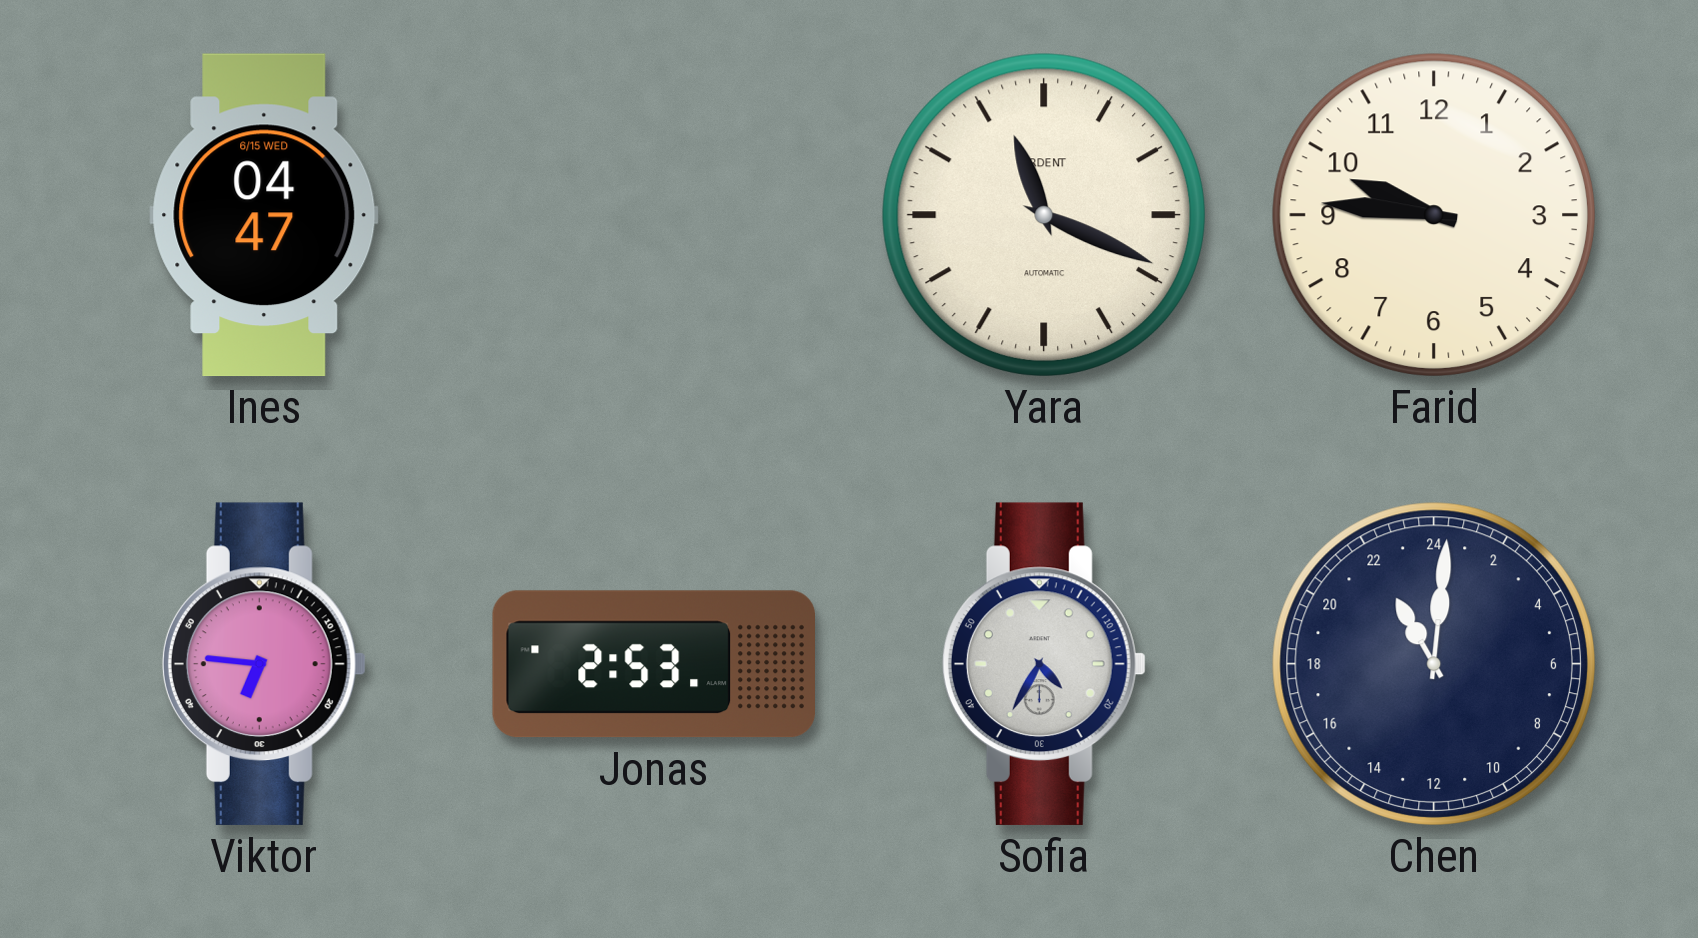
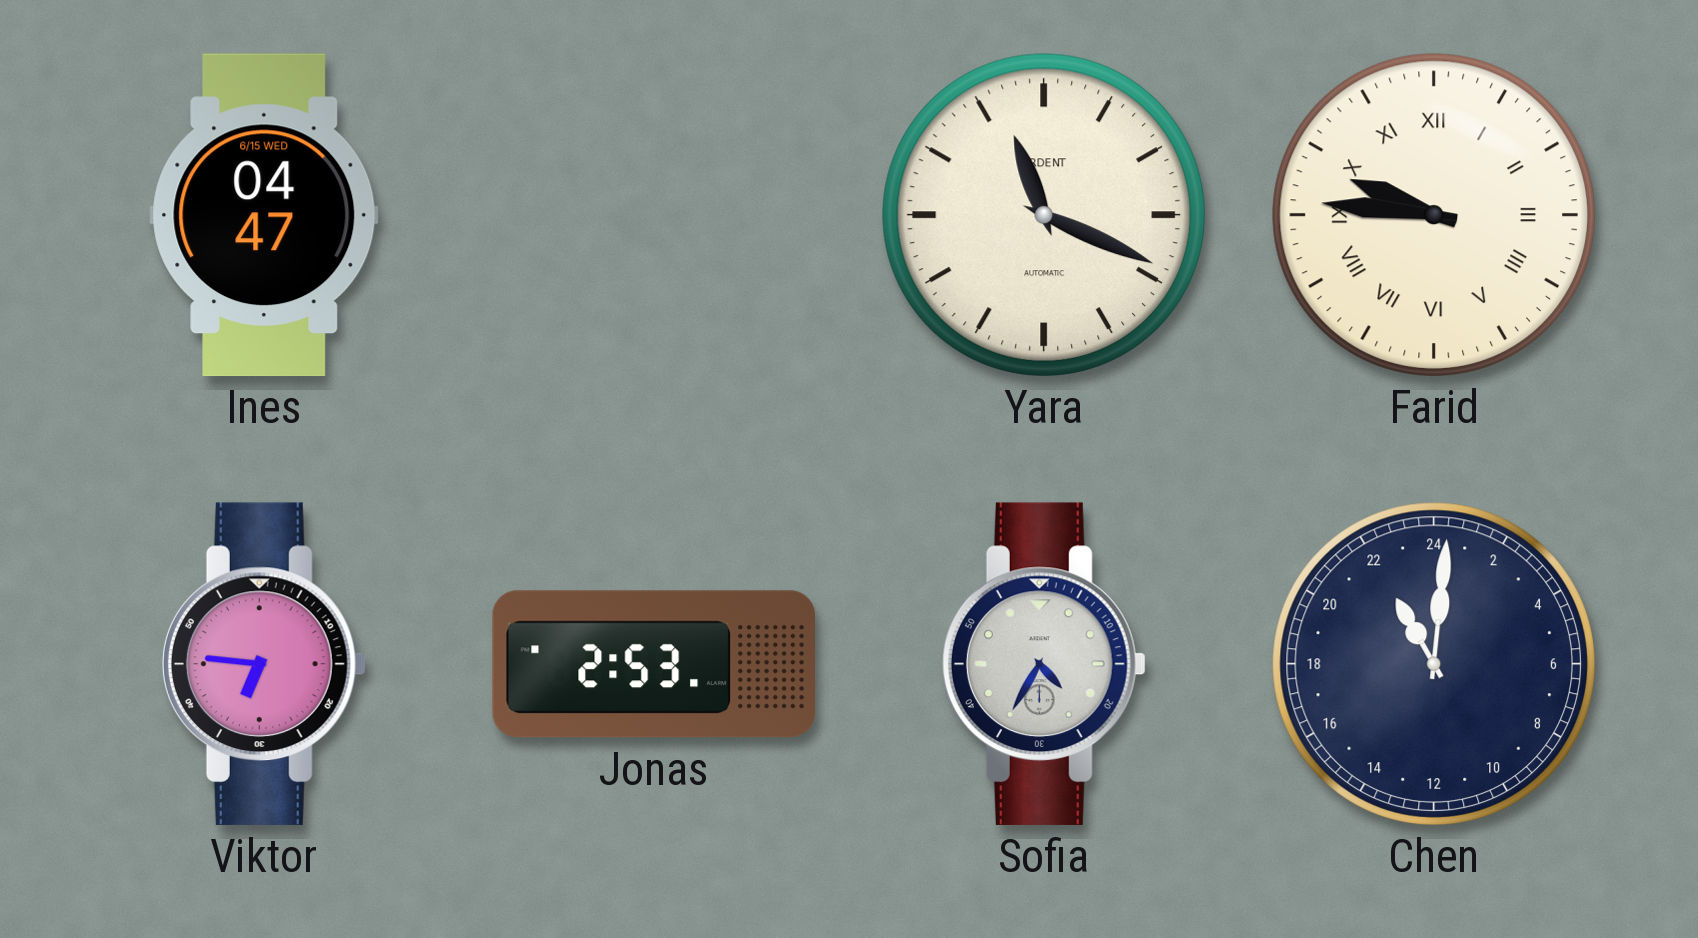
Farid numerals: Arabic -> Roman
